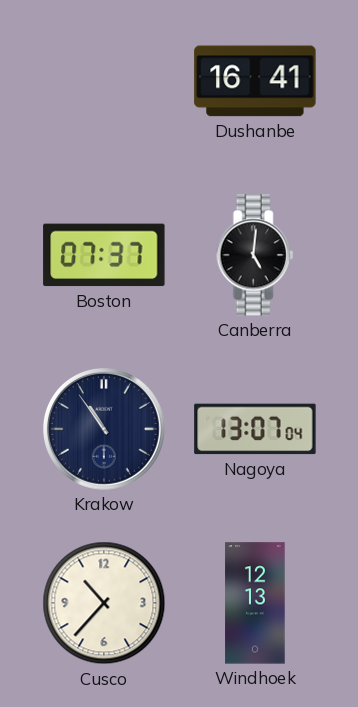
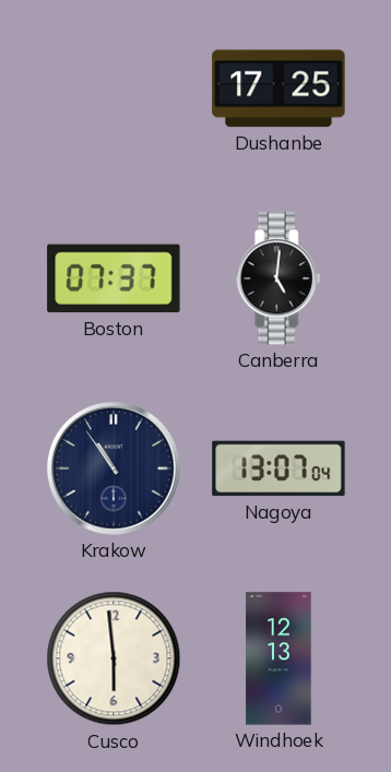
Dushanbe: 16:41 -> 17:25
Cusco: 10:37 -> 5:59
